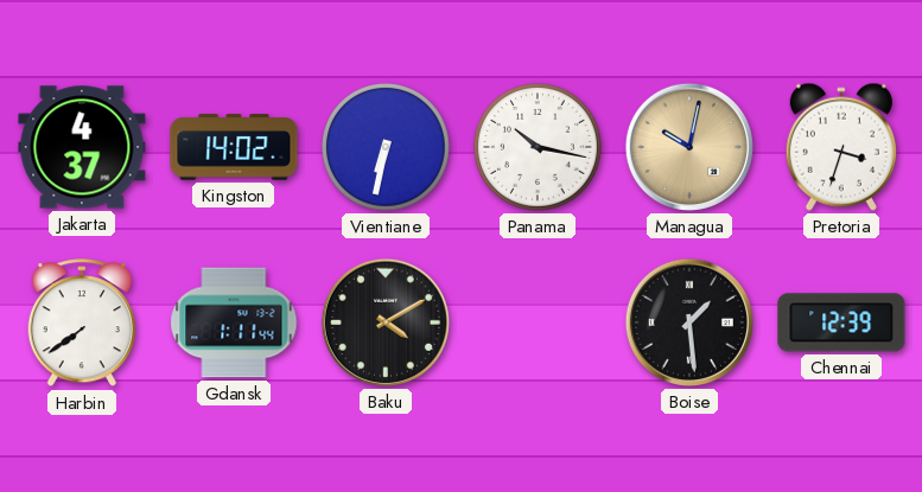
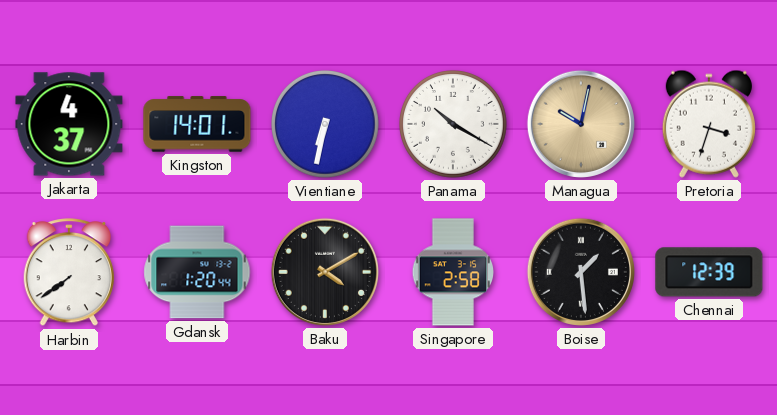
Kingston: 14:02 -> 14:01
Panama: 10:17 -> 10:20
Gdansk: 1:11 -> 1:20
Singapore: none -> 2:58
